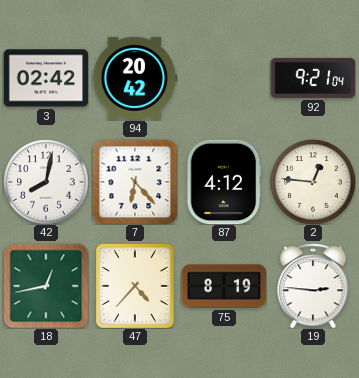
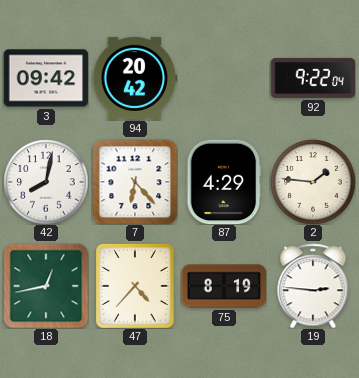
3: 02:42 -> 09:42
92: 9:21 -> 9:22
87: 4:12 -> 4:29
2: 12:46 -> 1:46
